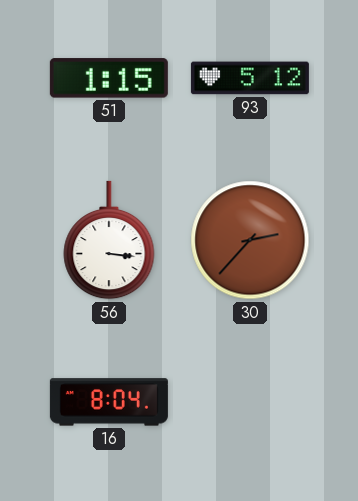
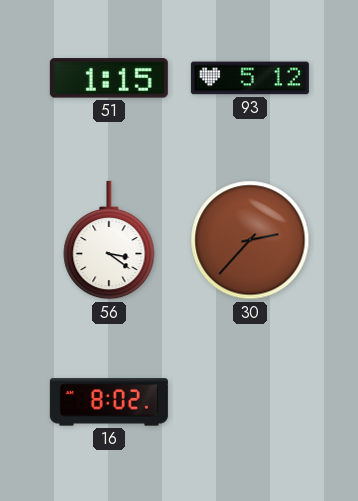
56: 3:16 -> 3:21
16: 8:04 -> 8:02
